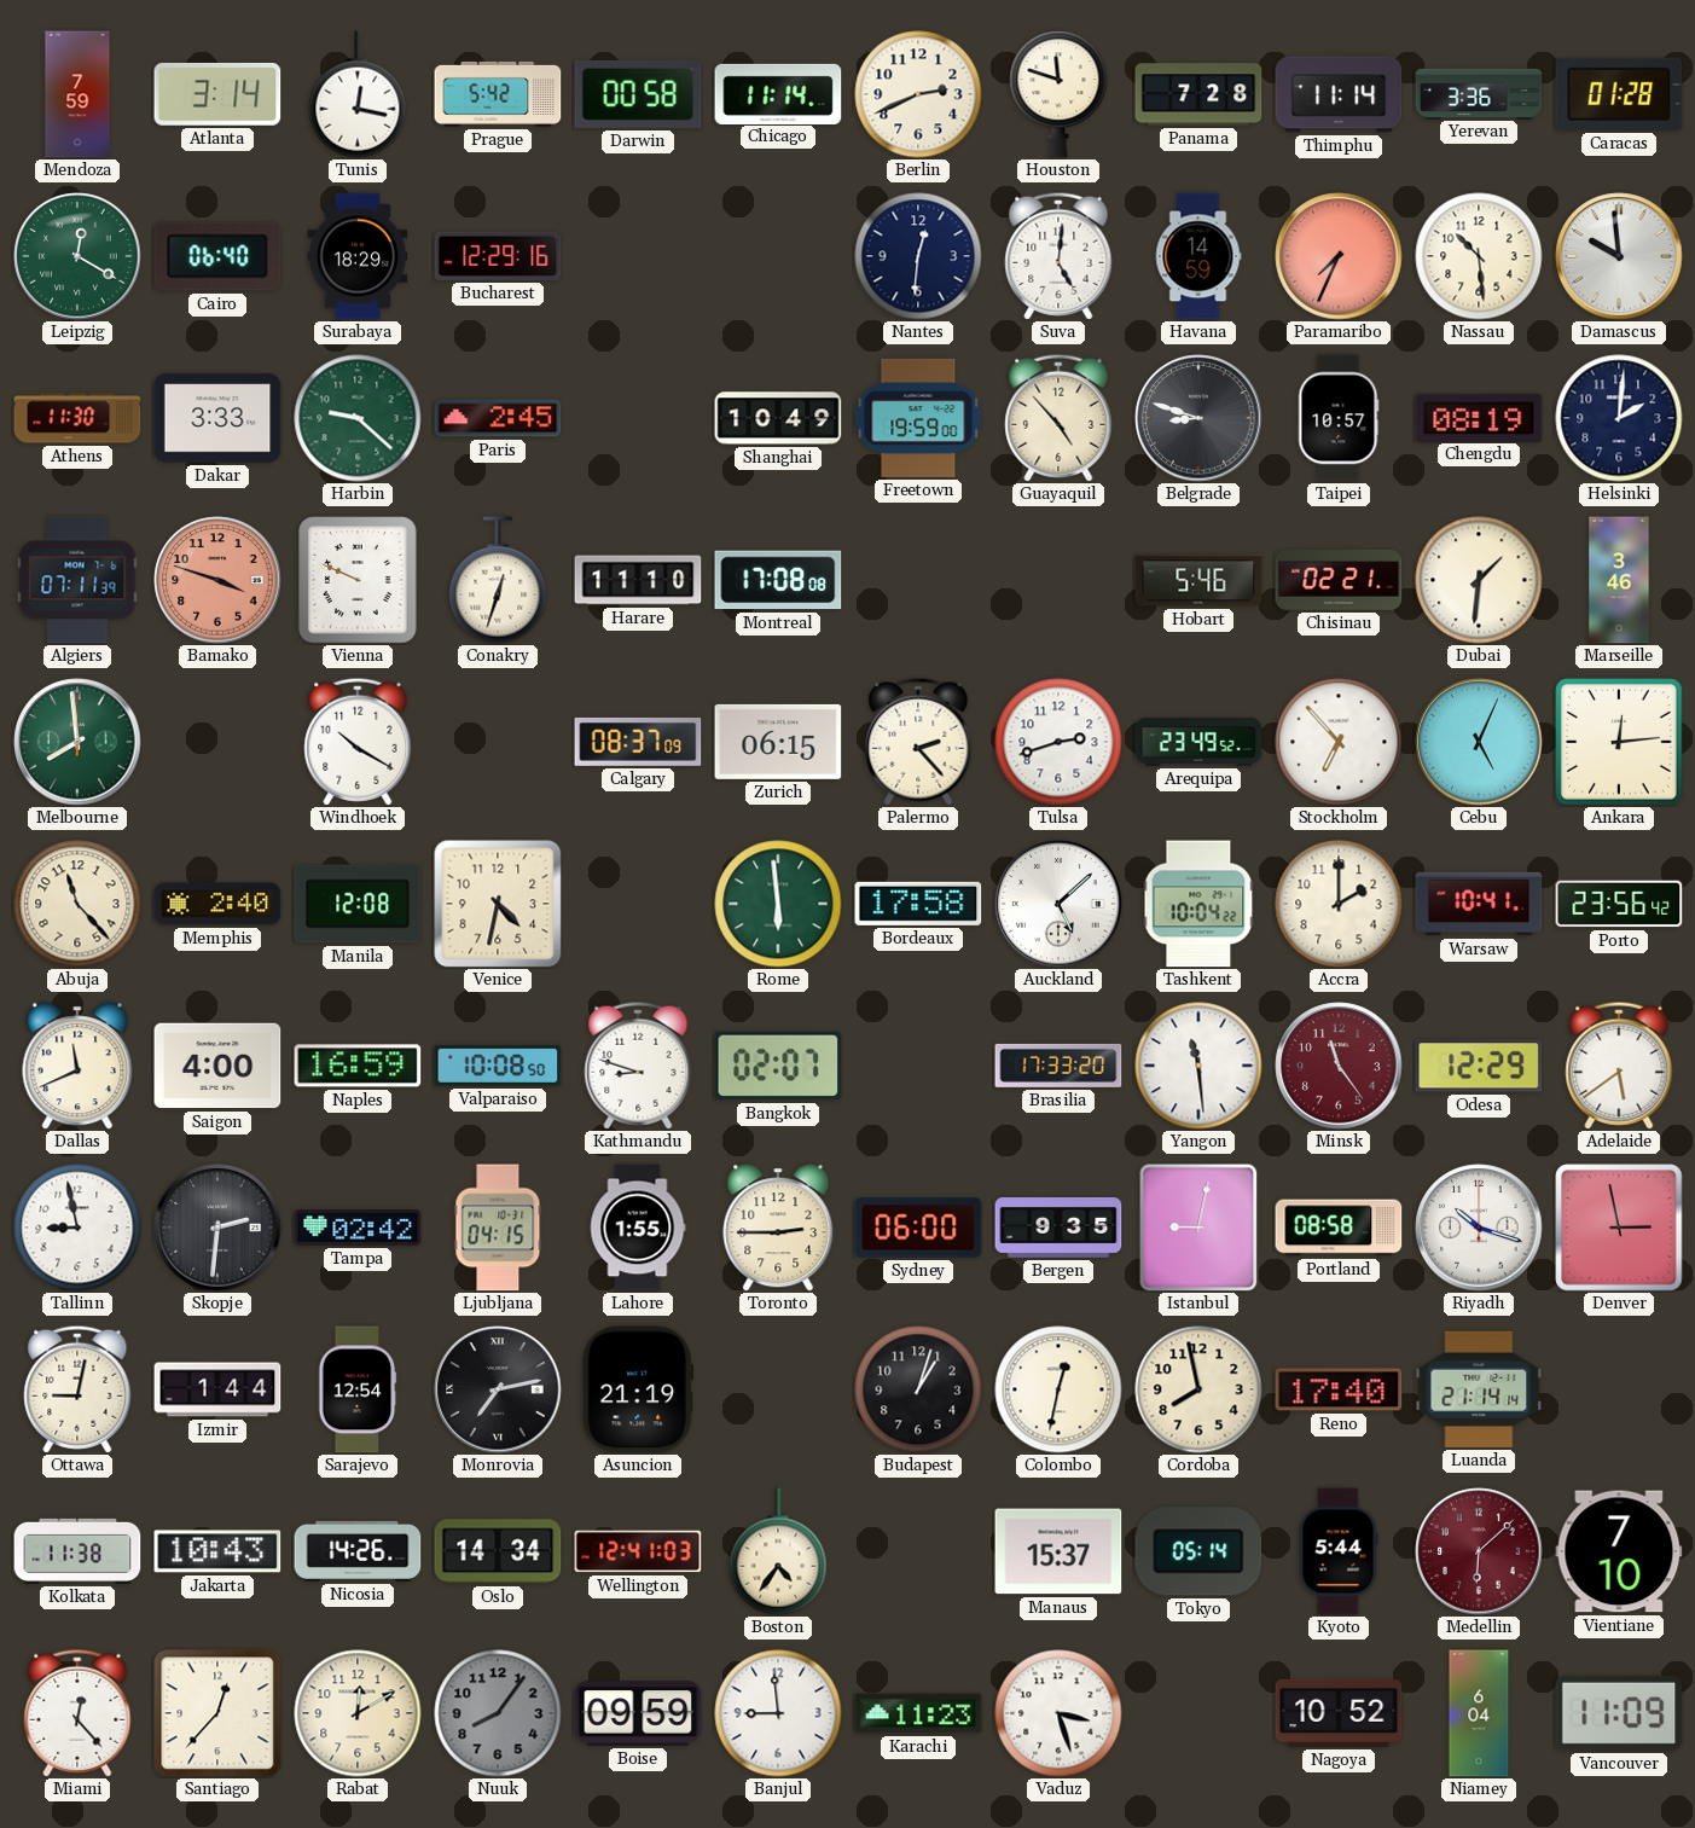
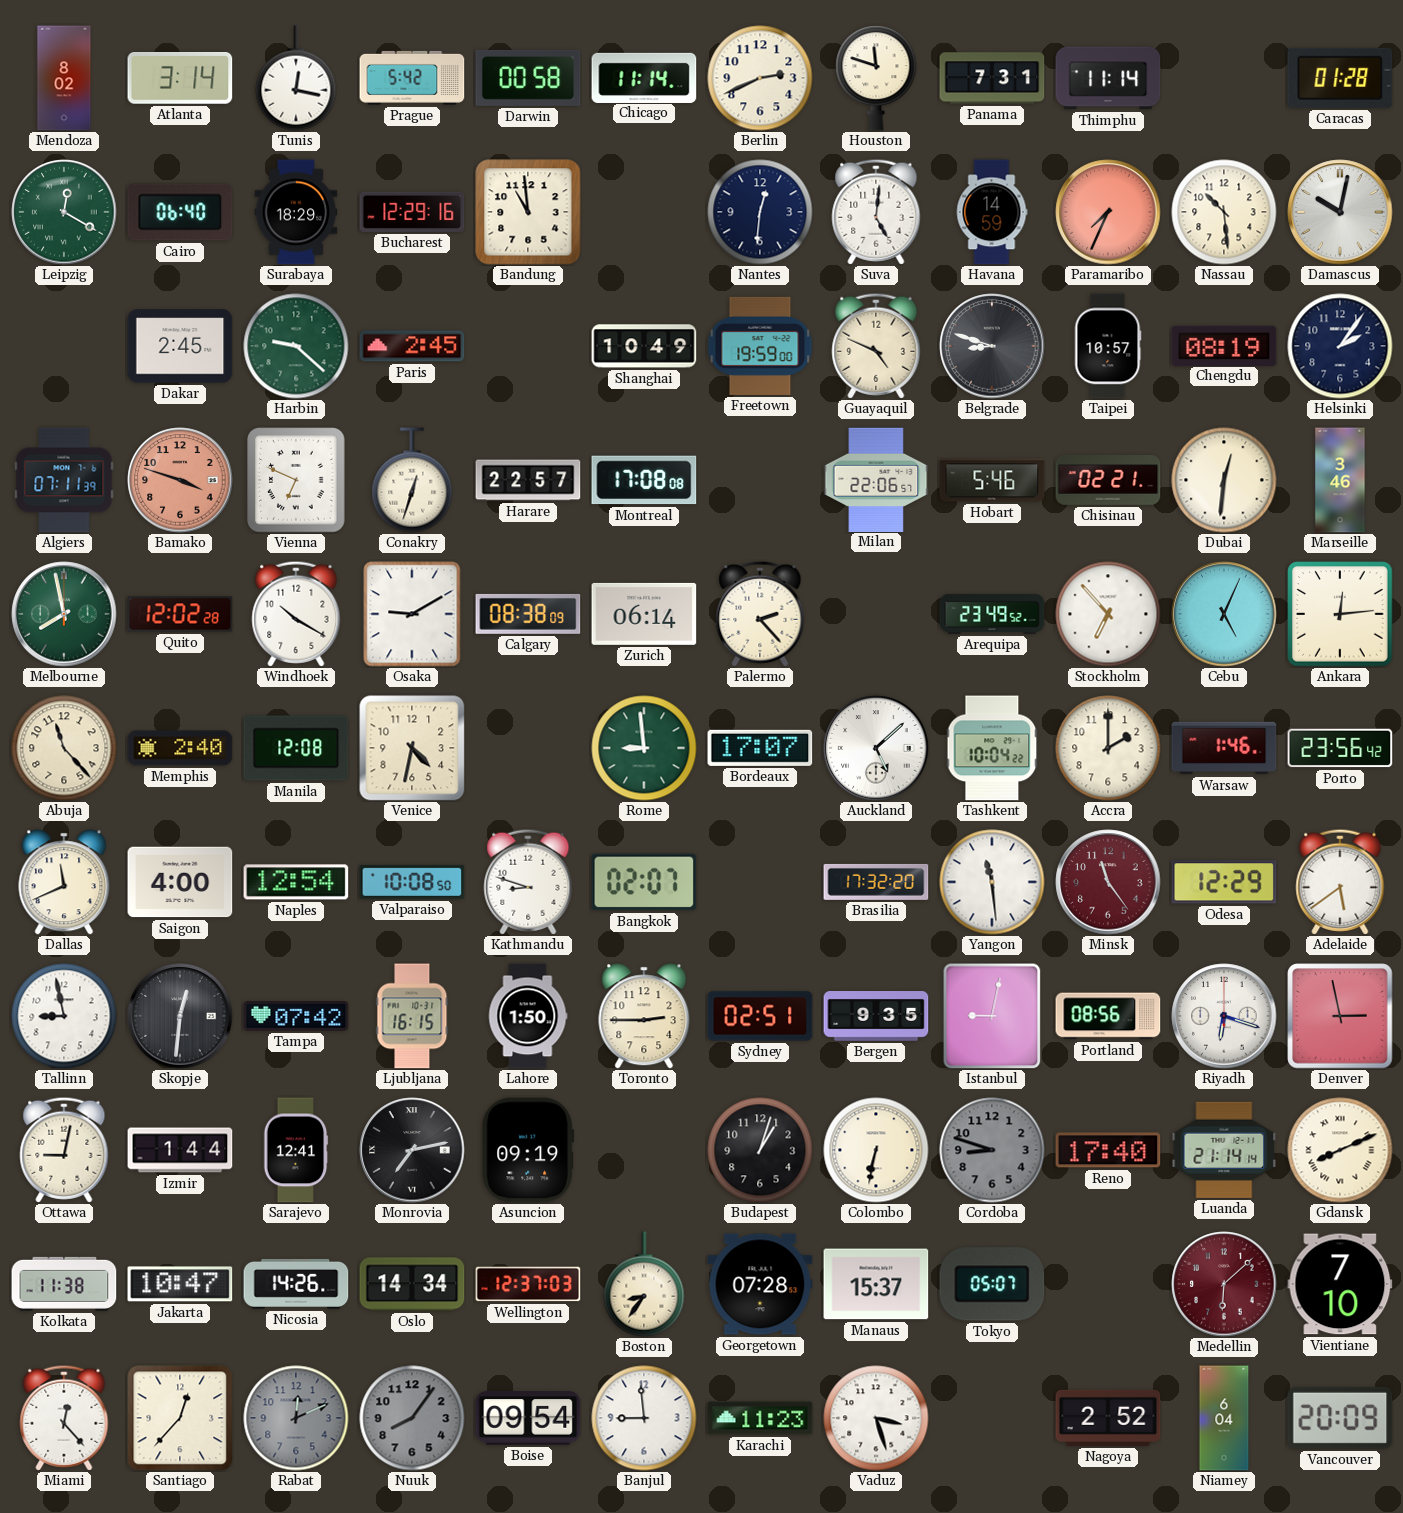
Mendoza: 7:59 -> 8:02
Panama: 7:28 -> 7:31
Yerevan: 3:36 -> none
Bandung: none -> 10:59
Damascus: 9:59 -> 10:02
Athens: 11:30 -> none
Dakar: 3:33 -> 2:45
Guayaquil: 4:53 -> 4:49
Helsinki: 2:01 -> 2:06
Vienna: 9:49 -> 6:49
Harare: 11:10 -> 22:57
Milan: none -> 22:06
Dubai: 1:31 -> 12:31
Melbourne: 7:59 -> 7:58
Quito: none -> 12:02
Osaka: none -> 9:10
Calgary: 08:37 -> 08:38
Zurich: 06:15 -> 06:14
Tulsa: 2:42 -> none
Rome: 5:59 -> 8:59
Bordeaux: 17:58 -> 17:07
Warsaw: 10:41 -> 1:46
Naples: 16:59 -> 12:54
Brasilia: 17:33 -> 17:32
Skopje: 2:31 -> 12:31
Tampa: 02:42 -> 07:42
Ljubljana: 04:15 -> 16:15
Lahore: 1:55 -> 1:50
Sydney: 06:00 -> 02:51
Portland: 08:58 -> 08:56
Riyadh: 10:18 -> 6:18
Sarajevo: 12:54 -> 12:41
Asuncion: 21:19 -> 09:19
Colombo: 12:32 -> 6:32
Cordoba: 7:58 -> 8:48
Cordoba dial: cream -> grey
Gdansk: none -> 8:11
Jakarta: 10:43 -> 10:47
Wellington: 12:41 -> 12:37
Boston: 4:36 -> 8:36
Georgetown: none -> 07:28
Tokyo: 05:14 -> 05:07
Kyoto: 5:44 -> none
Rabat: 12:10 -> 12:11
Rabat dial: cream -> grey
Boise: 09:59 -> 09:54
Nagoya: 10:52 -> 2:52
Vancouver: 11:09 -> 20:09
